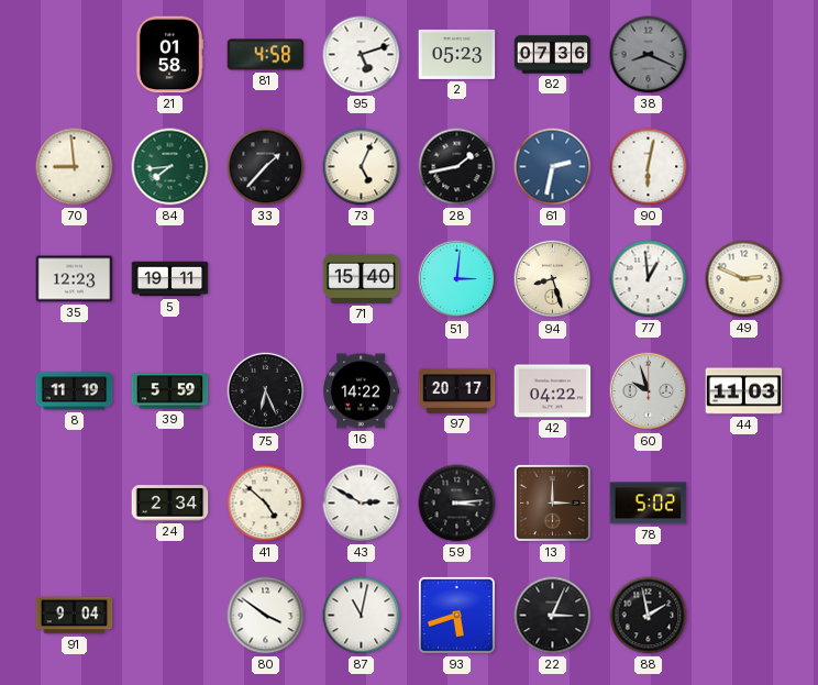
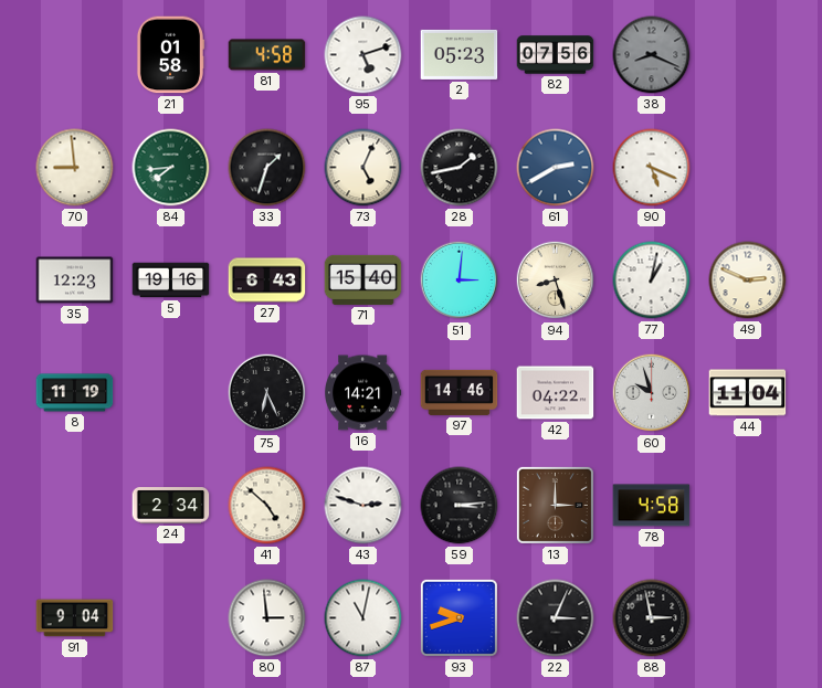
82: 07:36 -> 07:56
33: 1:37 -> 1:33
61: 2:32 -> 2:40
90: 6:02 -> 5:19
5: 19:11 -> 19:16
27: none -> 6:43
77: 12:59 -> 1:02
39: 5:59 -> none
16: 14:22 -> 14:21
97: 20:17 -> 14:46
44: 11:03 -> 11:04
43: 2:50 -> 2:48
78: 5:02 -> 4:58
80: 3:51 -> 2:59
93: 5:42 -> 9:42
88: 1:58 -> 2:58
